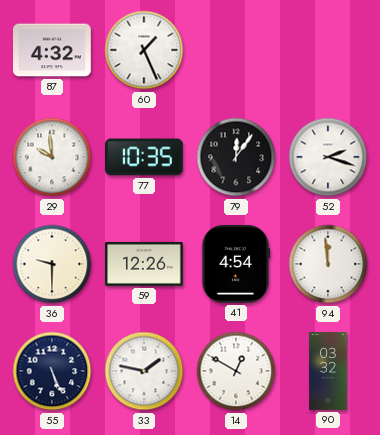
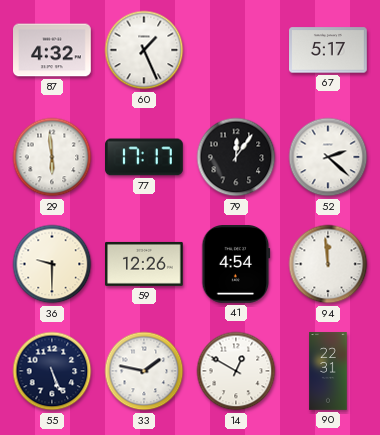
67: none -> 5:17
29: 9:59 -> 5:59
77: 10:35 -> 17:17
52: 2:18 -> 2:22
90: 03:32 -> 22:31
